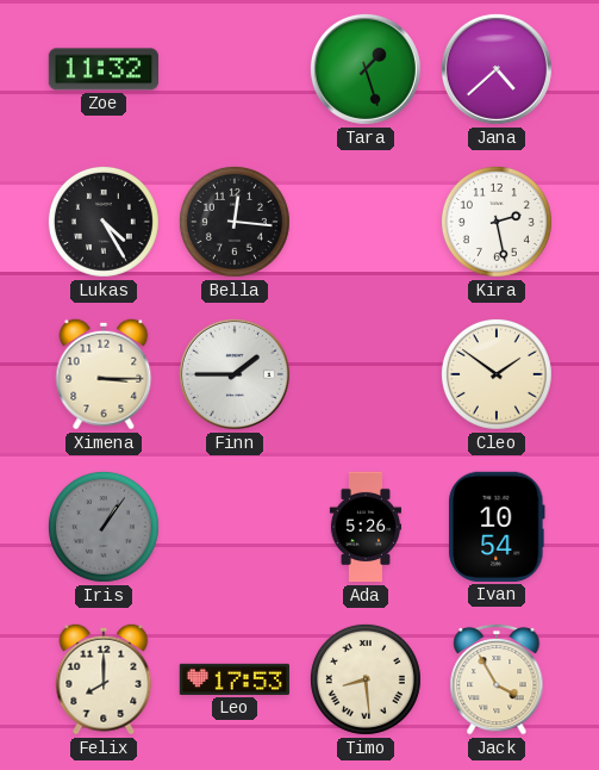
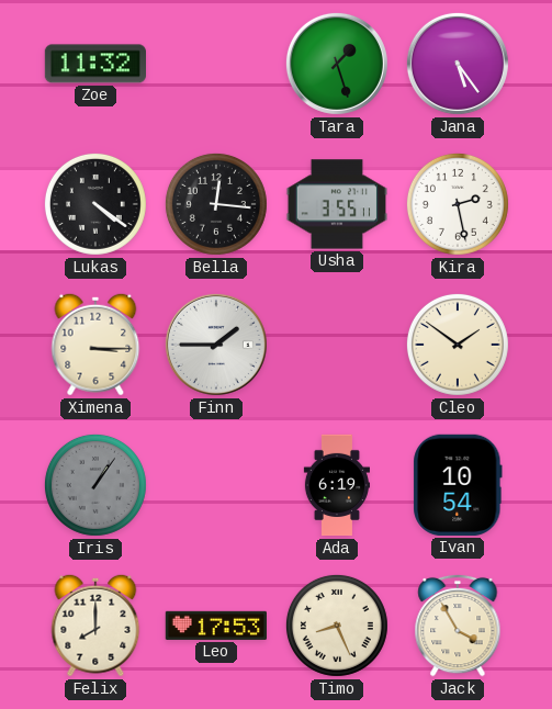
Jana: 4:38 -> 5:24
Lukas: 4:25 -> 4:21
Usha: none -> 3:55
Ada: 5:26 -> 6:19
Timo: 8:29 -> 8:26
